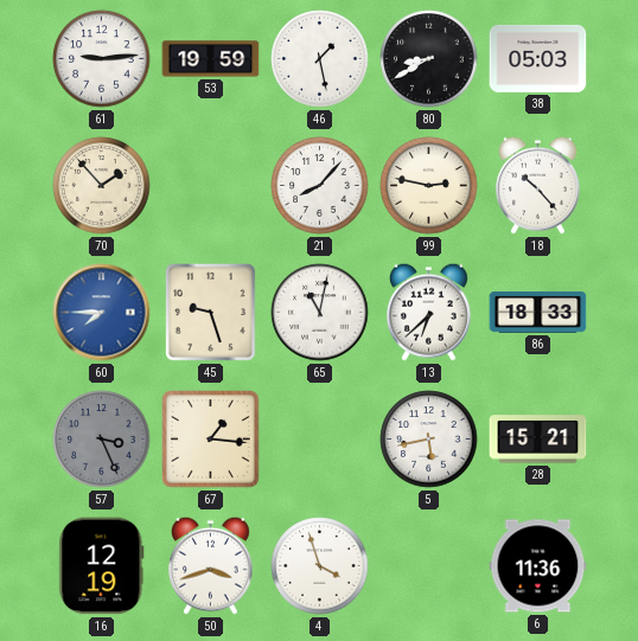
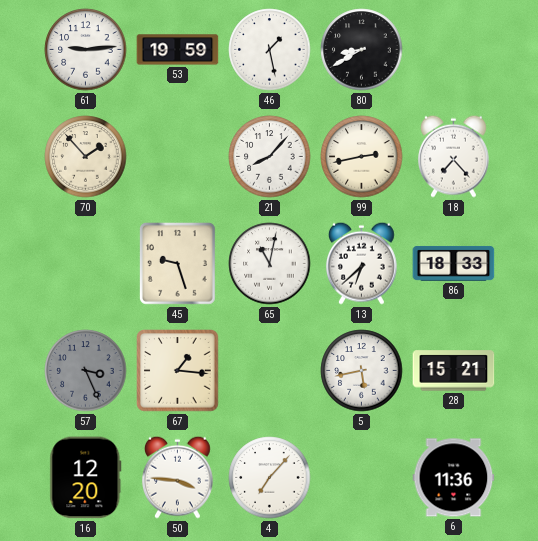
38: 05:03 -> none
99: 2:47 -> 2:43
18: 10:23 -> 7:23
60: 7:45 -> none
16: 12:19 -> 12:20
50: 3:42 -> 3:46
4: 3:57 -> 7:07
